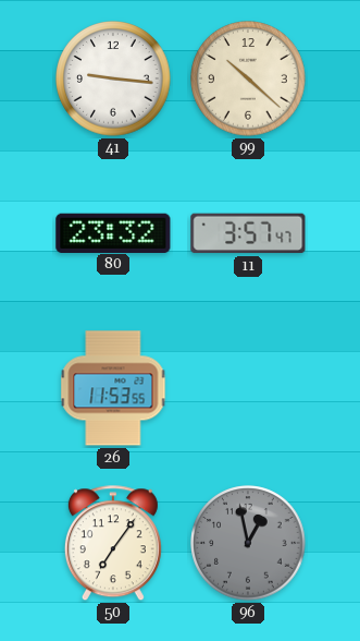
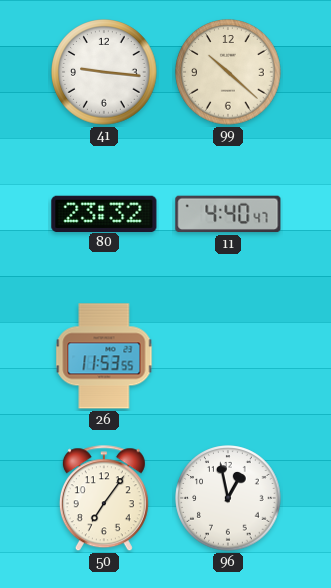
11: 3:57 -> 4:40
96 dial: grey -> white
